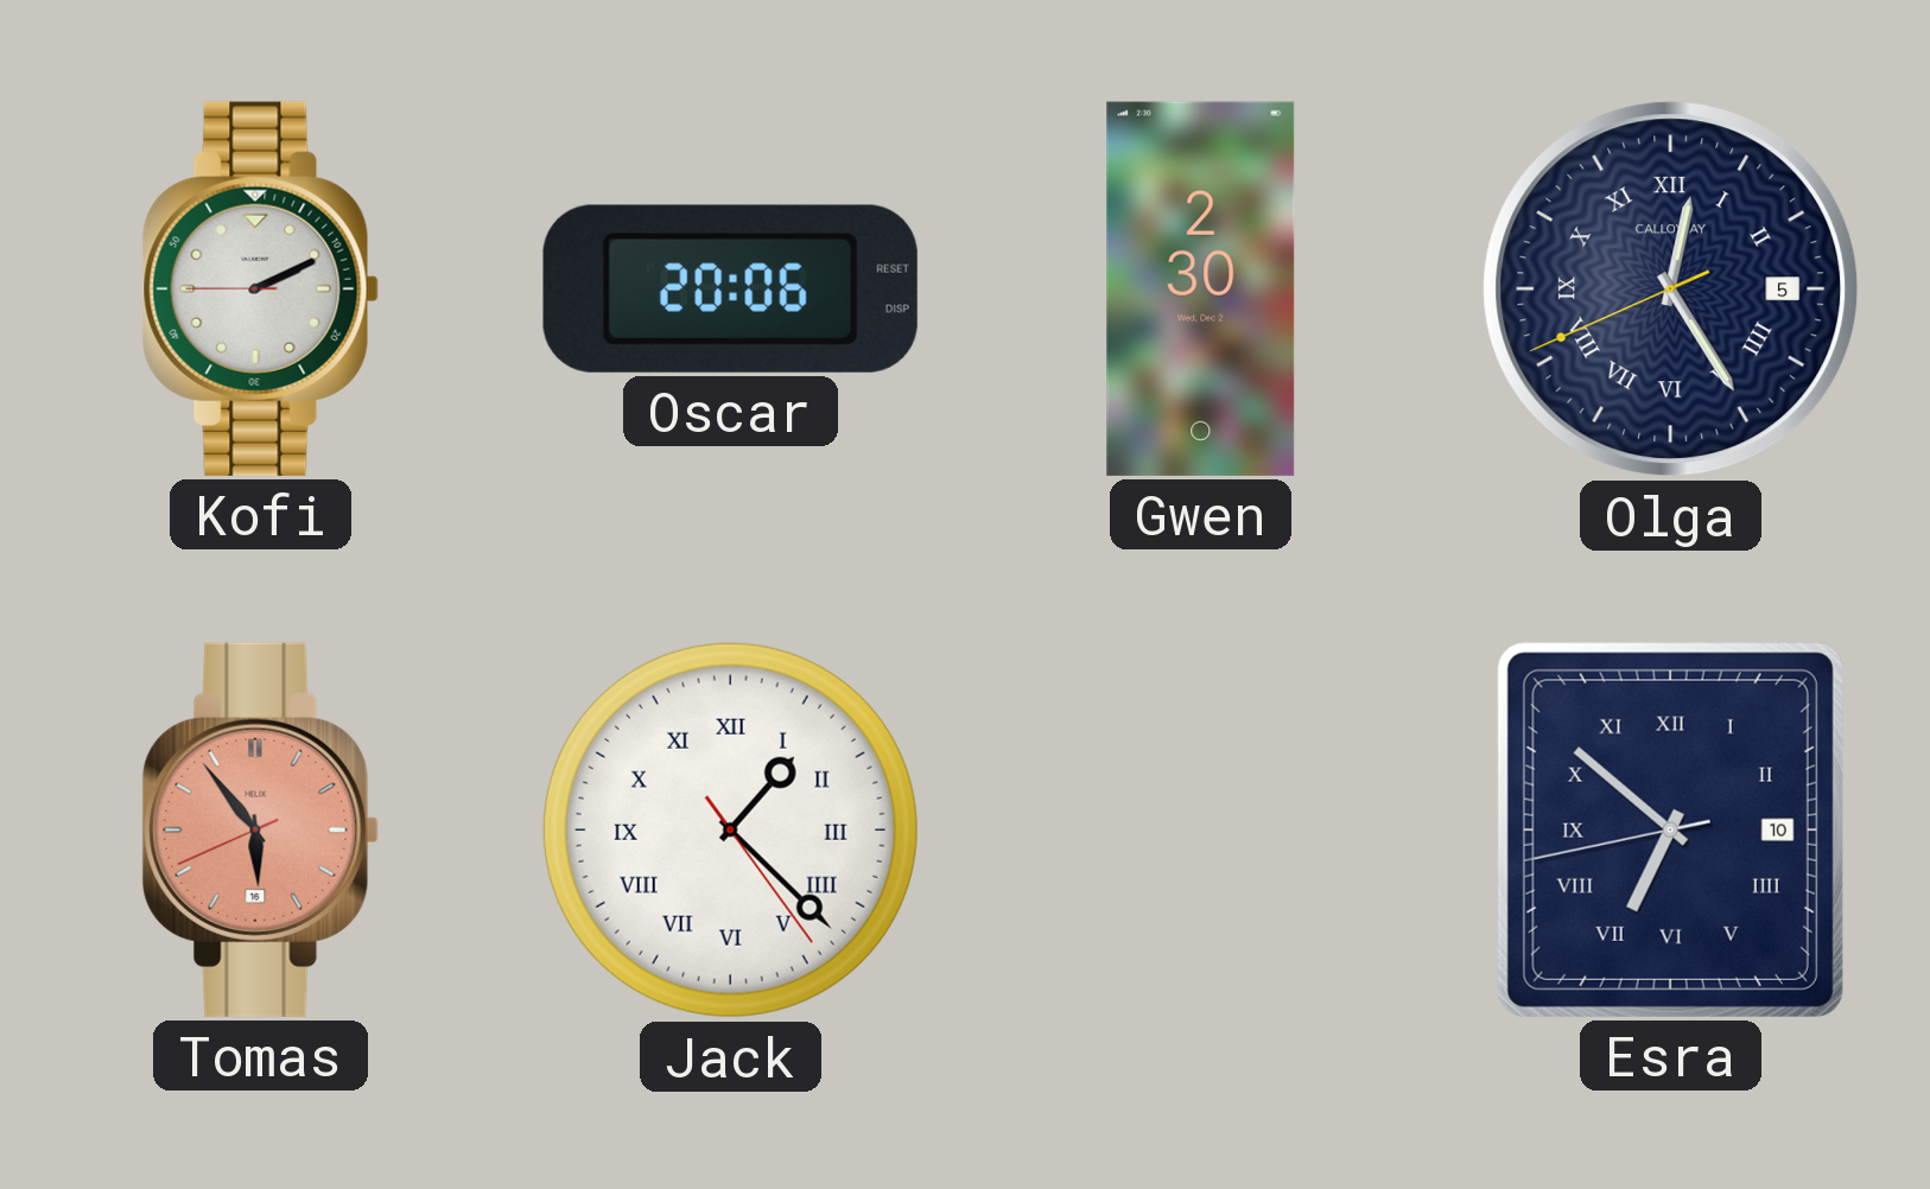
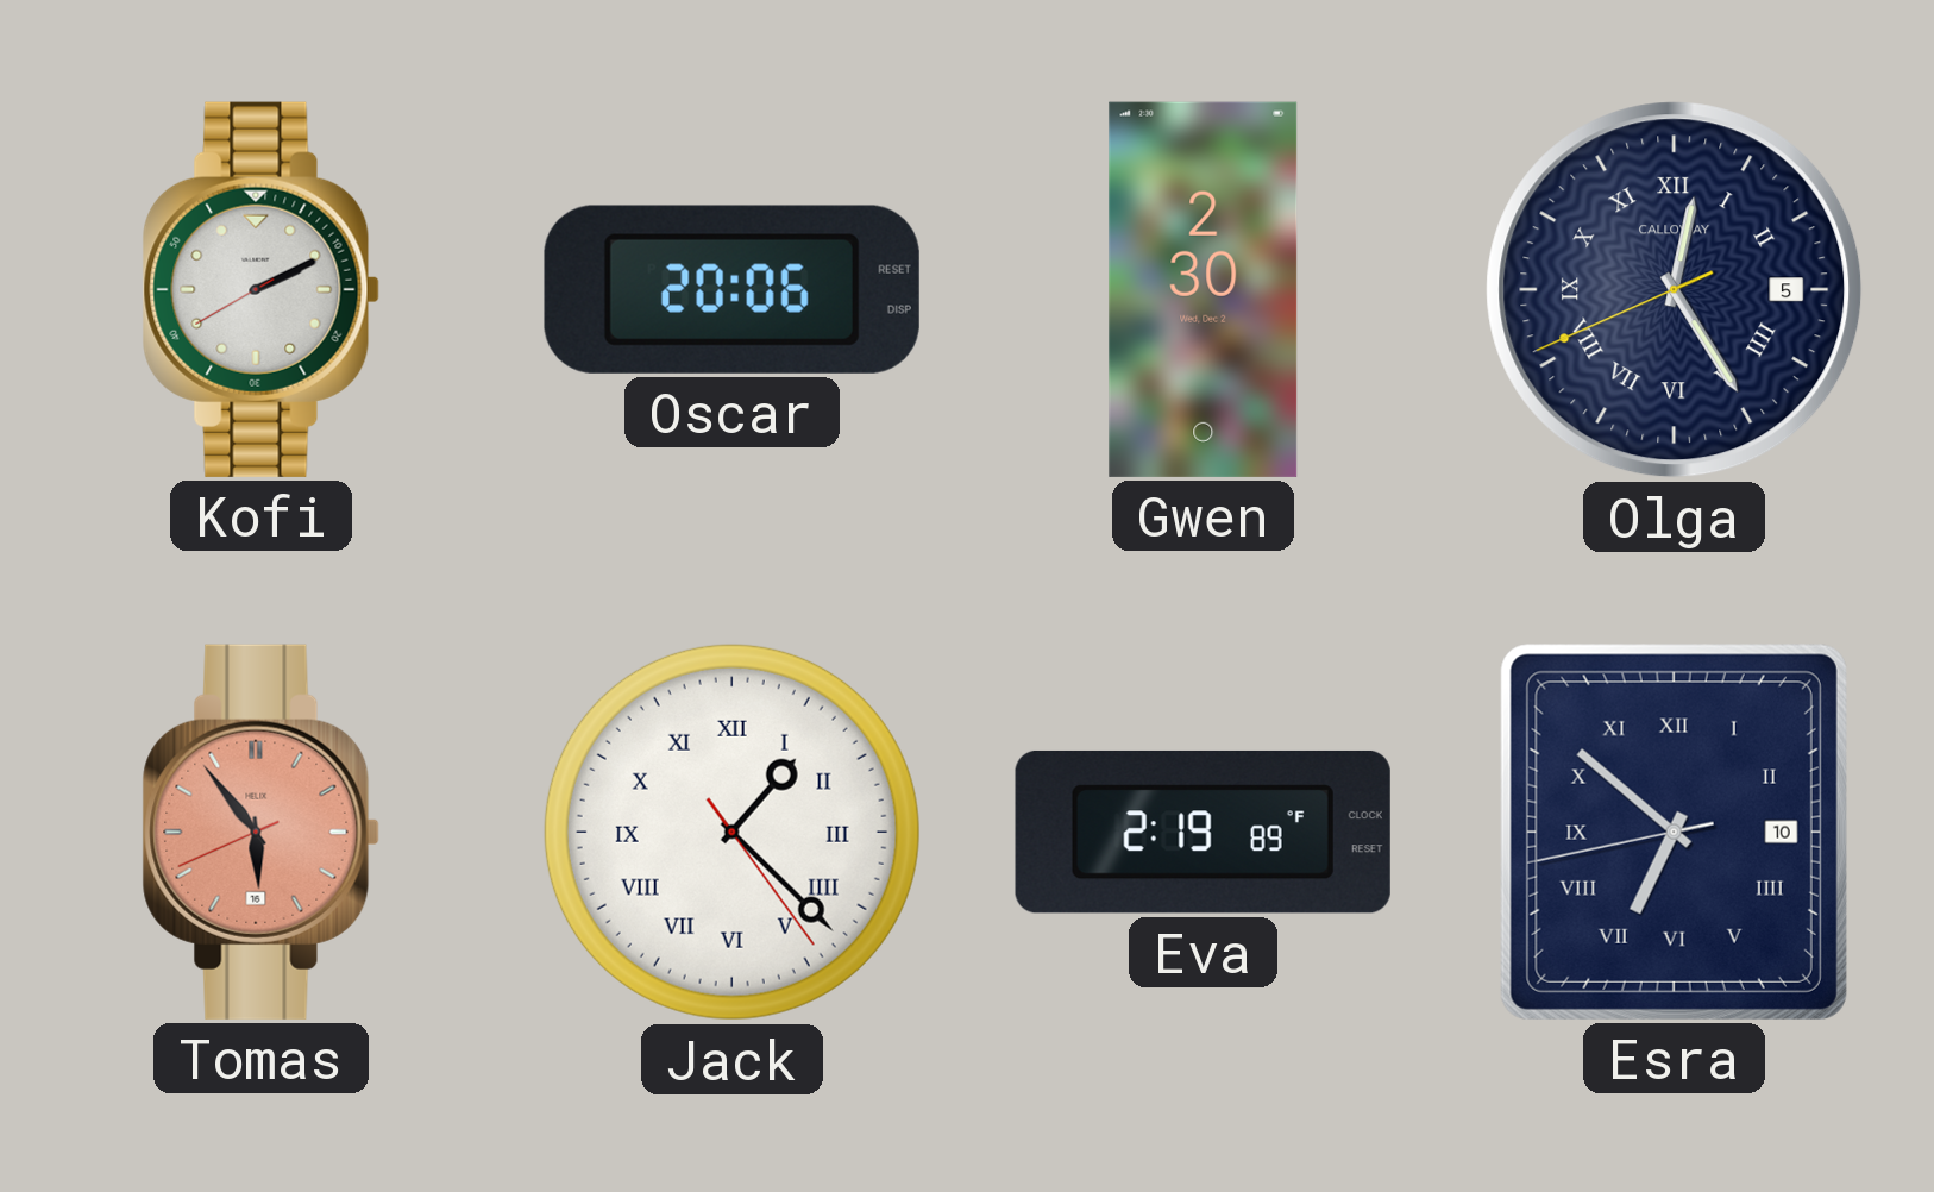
Kofi: 2:10:45 -> 2:10:40
Eva: none -> 2:19
